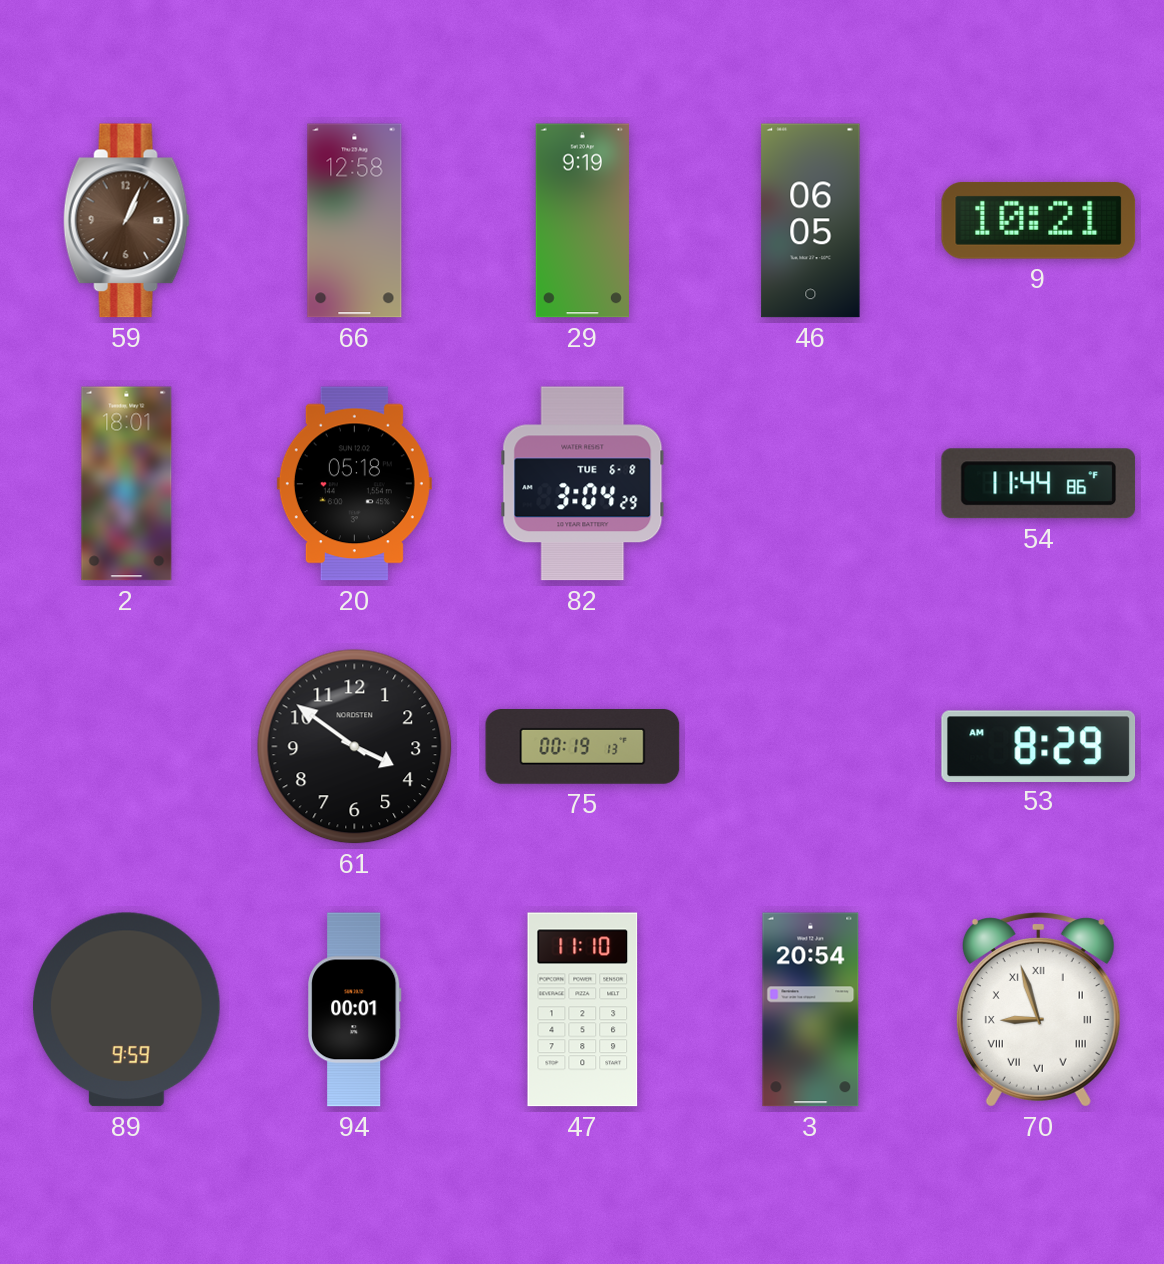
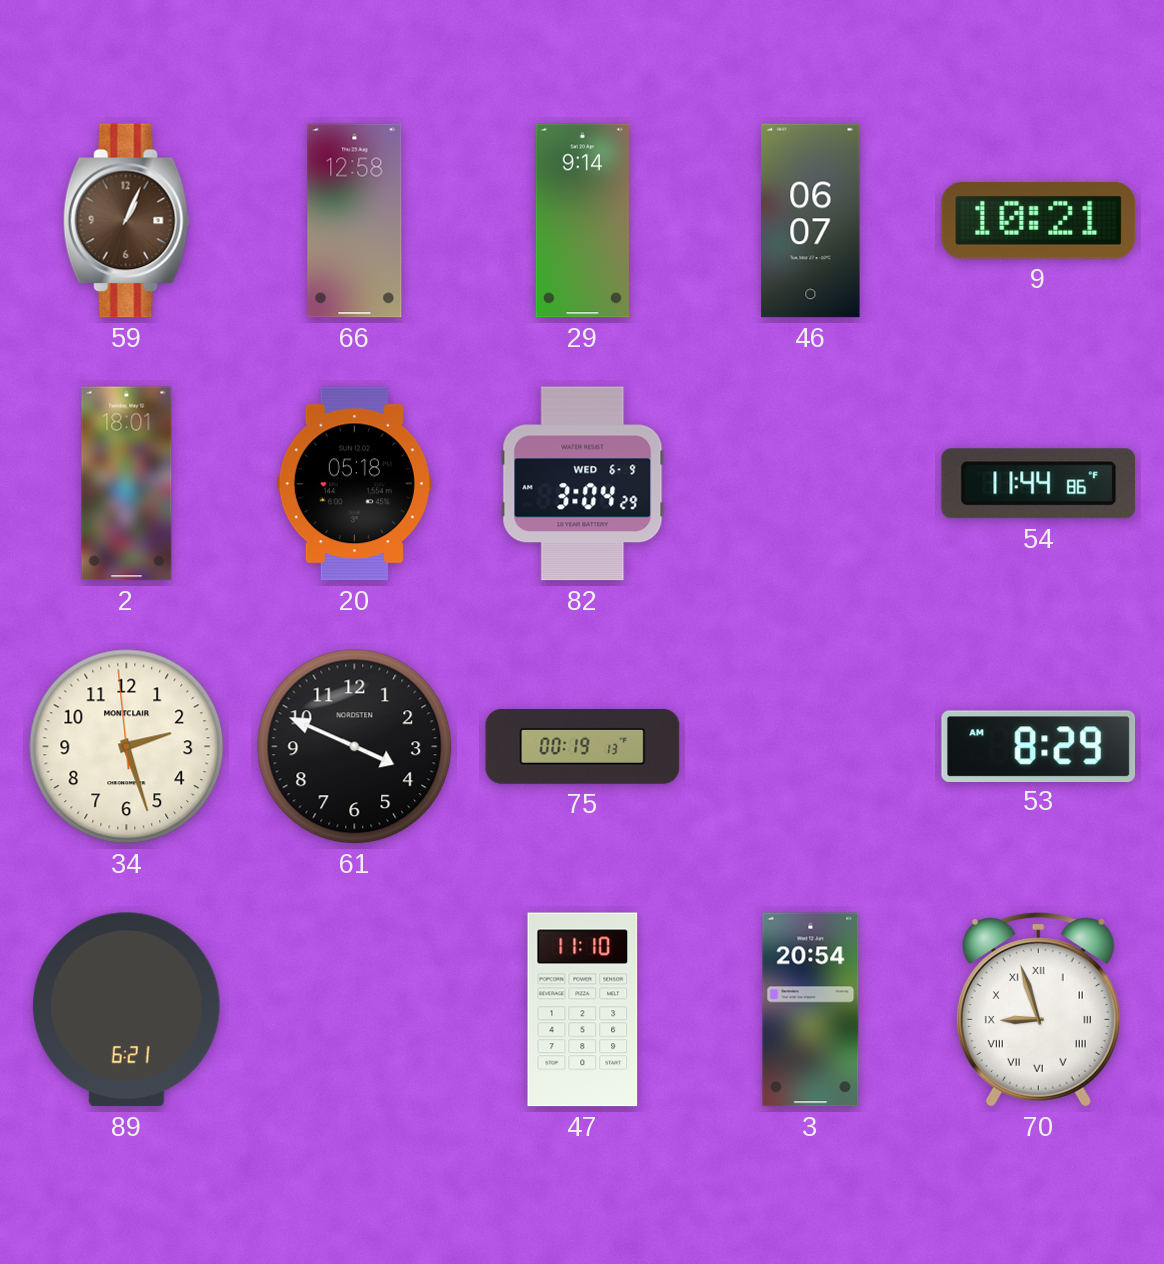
29: 9:19 -> 9:14
46: 06:05 -> 06:07
82 date: TUE 6-8 -> WED 6-9
34: none -> 2:26
61: 3:51 -> 3:49
89: 9:59 -> 6:21
94: 00:01 -> none
